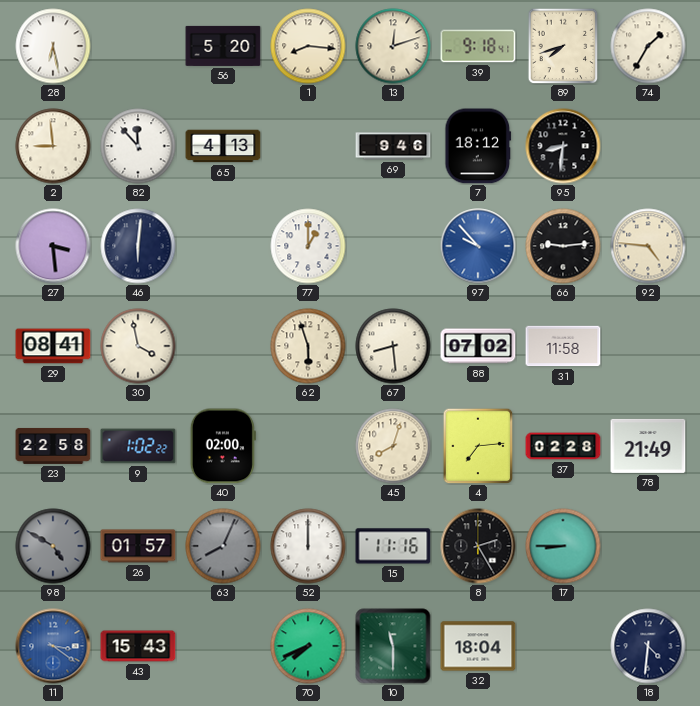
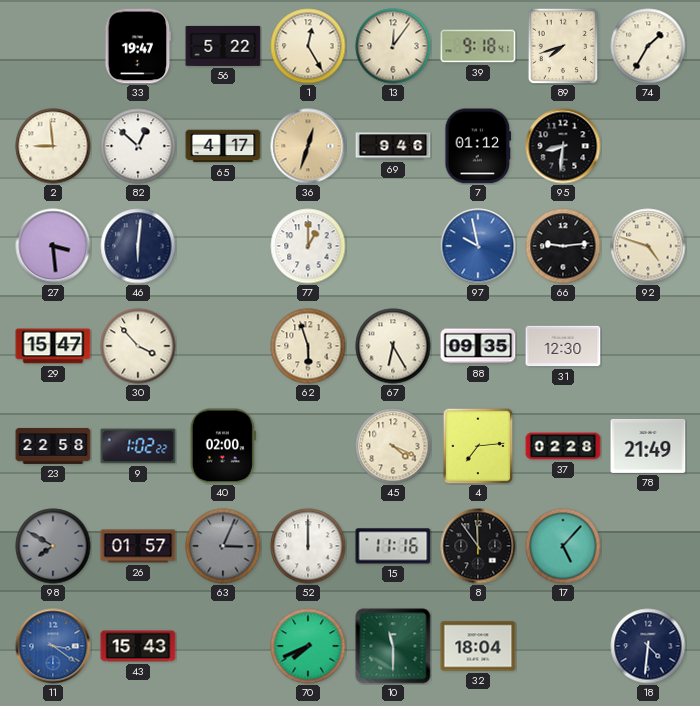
28: 6:28 -> none
33: none -> 19:47
56: 5:20 -> 5:22
1: 8:16 -> 12:25
13: 12:12 -> 12:06
82: 11:53 -> 12:52
65: 4:13 -> 4:17
36: none -> 12:33
7: 18:12 -> 01:12
97: 9:53 -> 9:58
92: 4:46 -> 4:48
29: 08:41 -> 15:47
30: 3:58 -> 3:53
67: 8:29 -> 6:25
88: 07:02 -> 09:35
31: 11:58 -> 12:30
45: 8:03 -> 4:19
98: 4:50 -> 7:50
63: 8:04 -> 3:04
8: 2:25 -> 11:54
17: 8:45 -> 5:07
